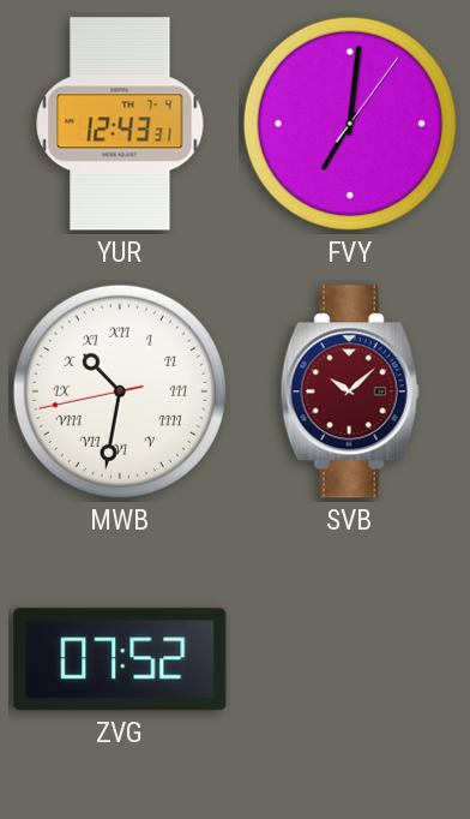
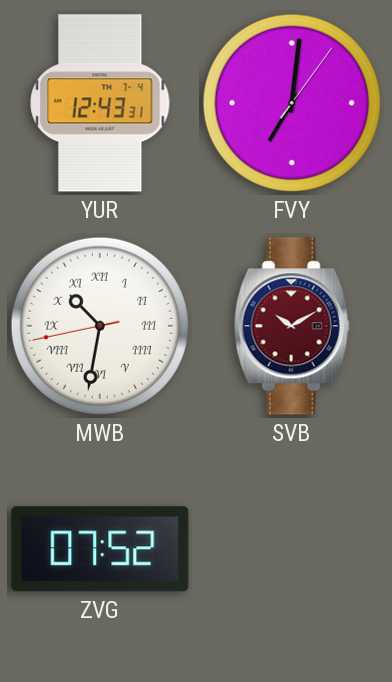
SVB: 10:08 -> 10:10
